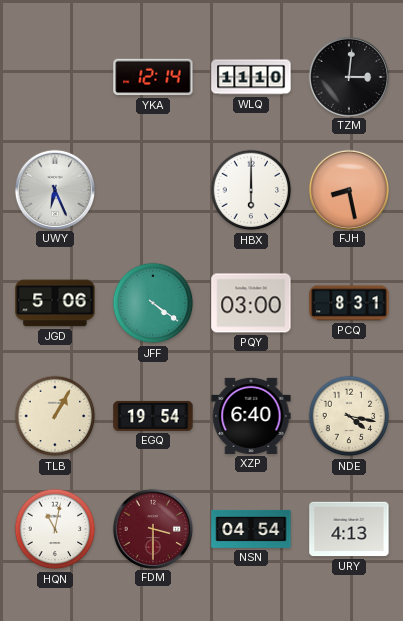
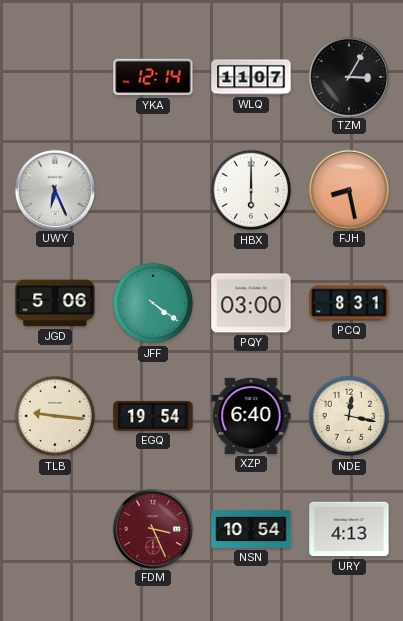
WLQ: 11:10 -> 11:07
TZM: 3:01 -> 3:05
TLB: 1:05 -> 9:16
NDE: 4:17 -> 12:17
HQN: 11:02 -> none
FDM: 3:30 -> 3:26
NSN: 04:54 -> 10:54
